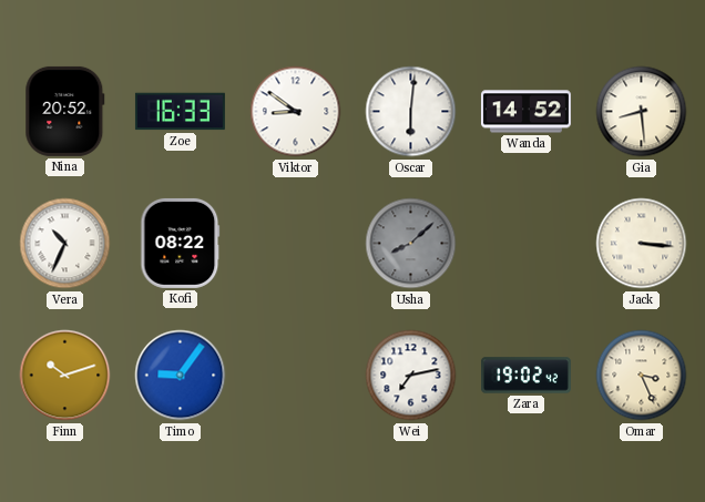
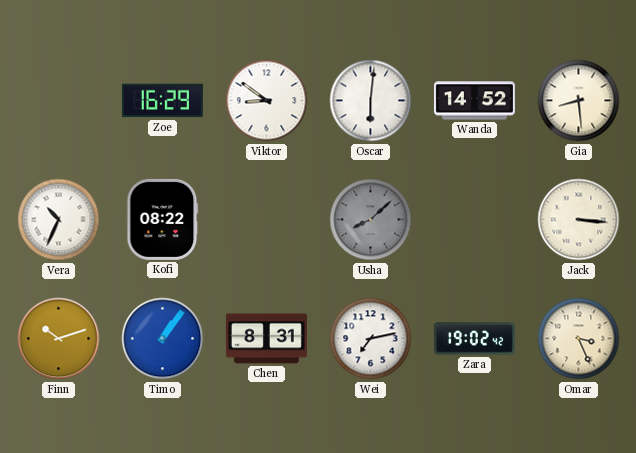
Nina: 20:52 -> none
Zoe: 16:33 -> 16:29
Timo: 9:06 -> 1:06
Chen: none -> 8:31
